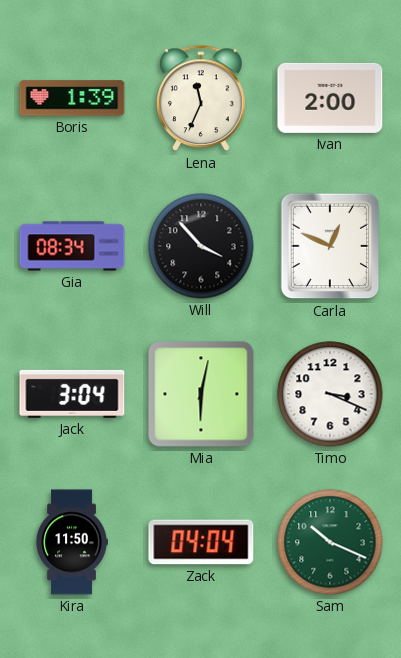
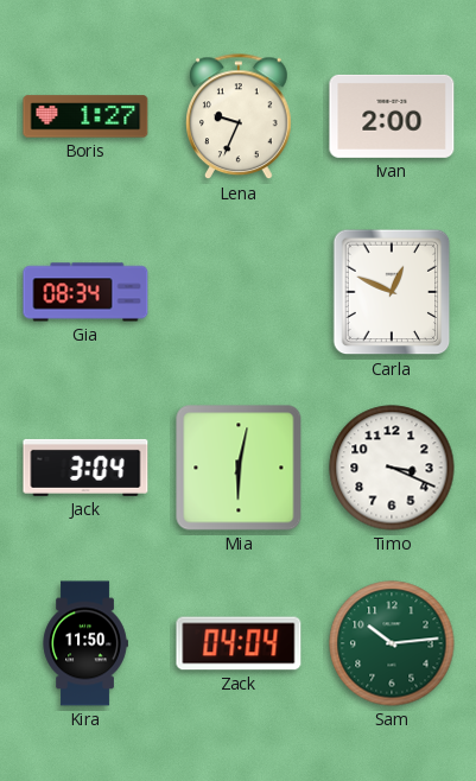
Boris: 1:39 -> 1:27
Lena: 11:34 -> 9:34
Will: 3:53 -> none
Sam: 10:19 -> 10:14
